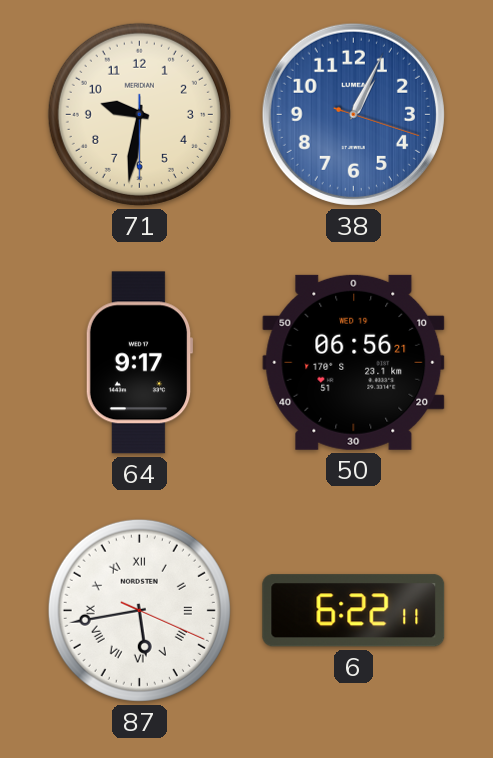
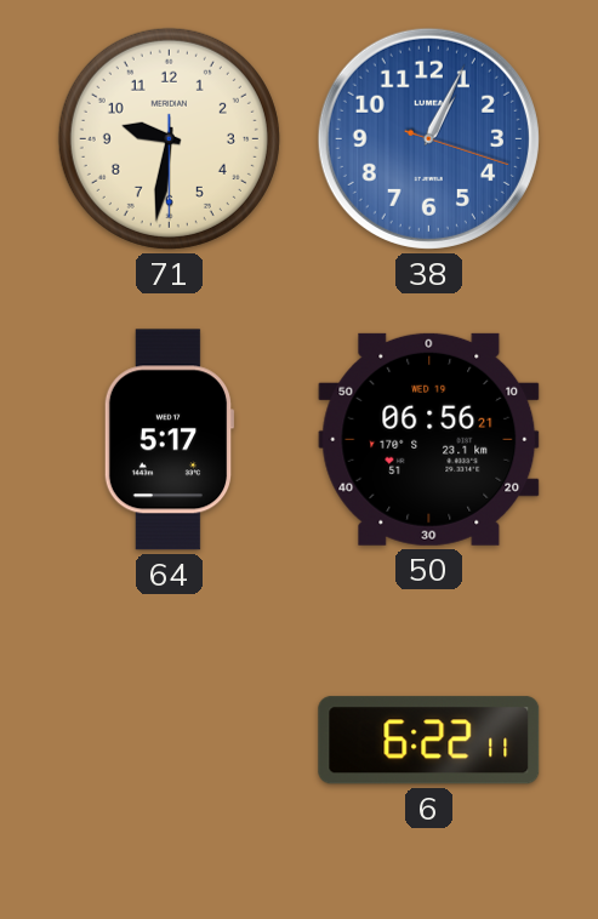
64: 9:17 -> 5:17
87: 5:43 -> none
